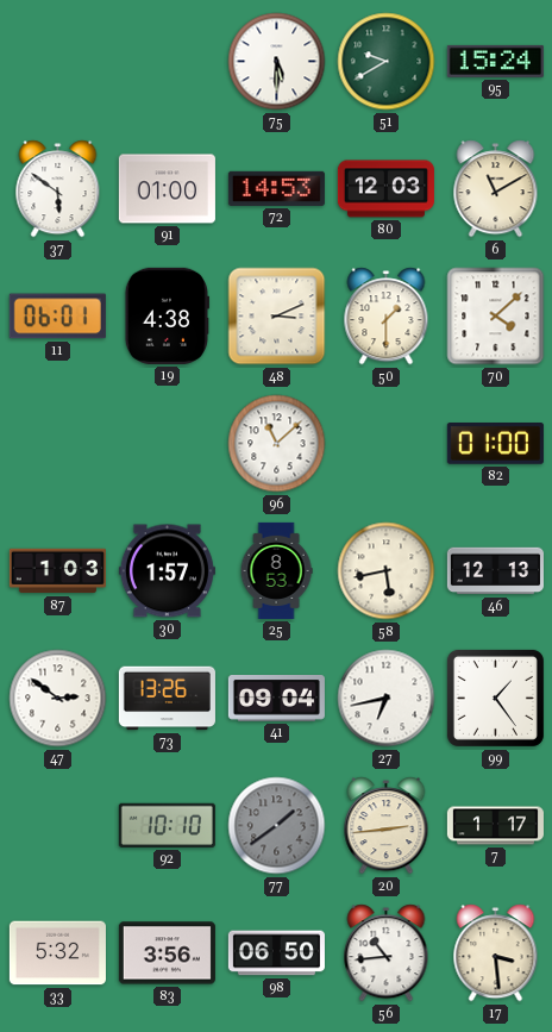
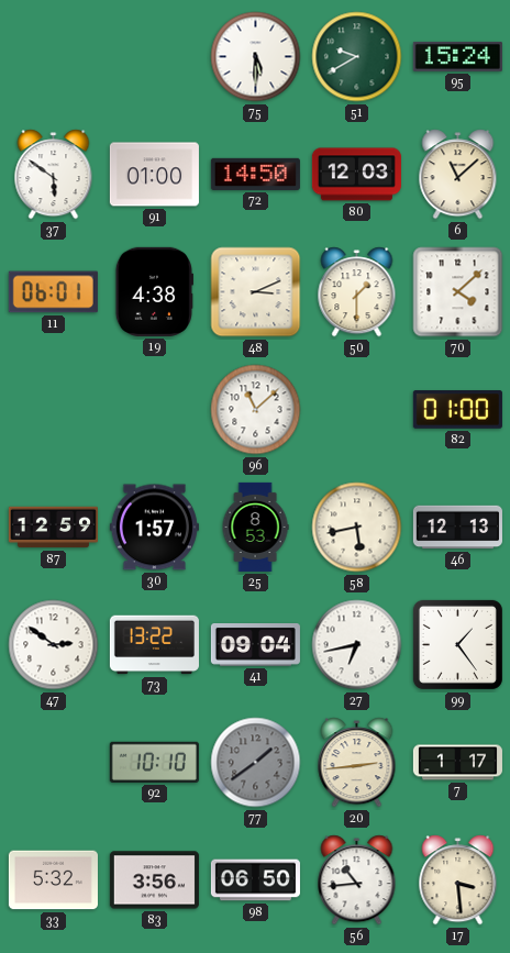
72: 14:53 -> 14:50
6: 11:10 -> 11:08
87: 1:03 -> 12:59
73: 13:26 -> 13:22
